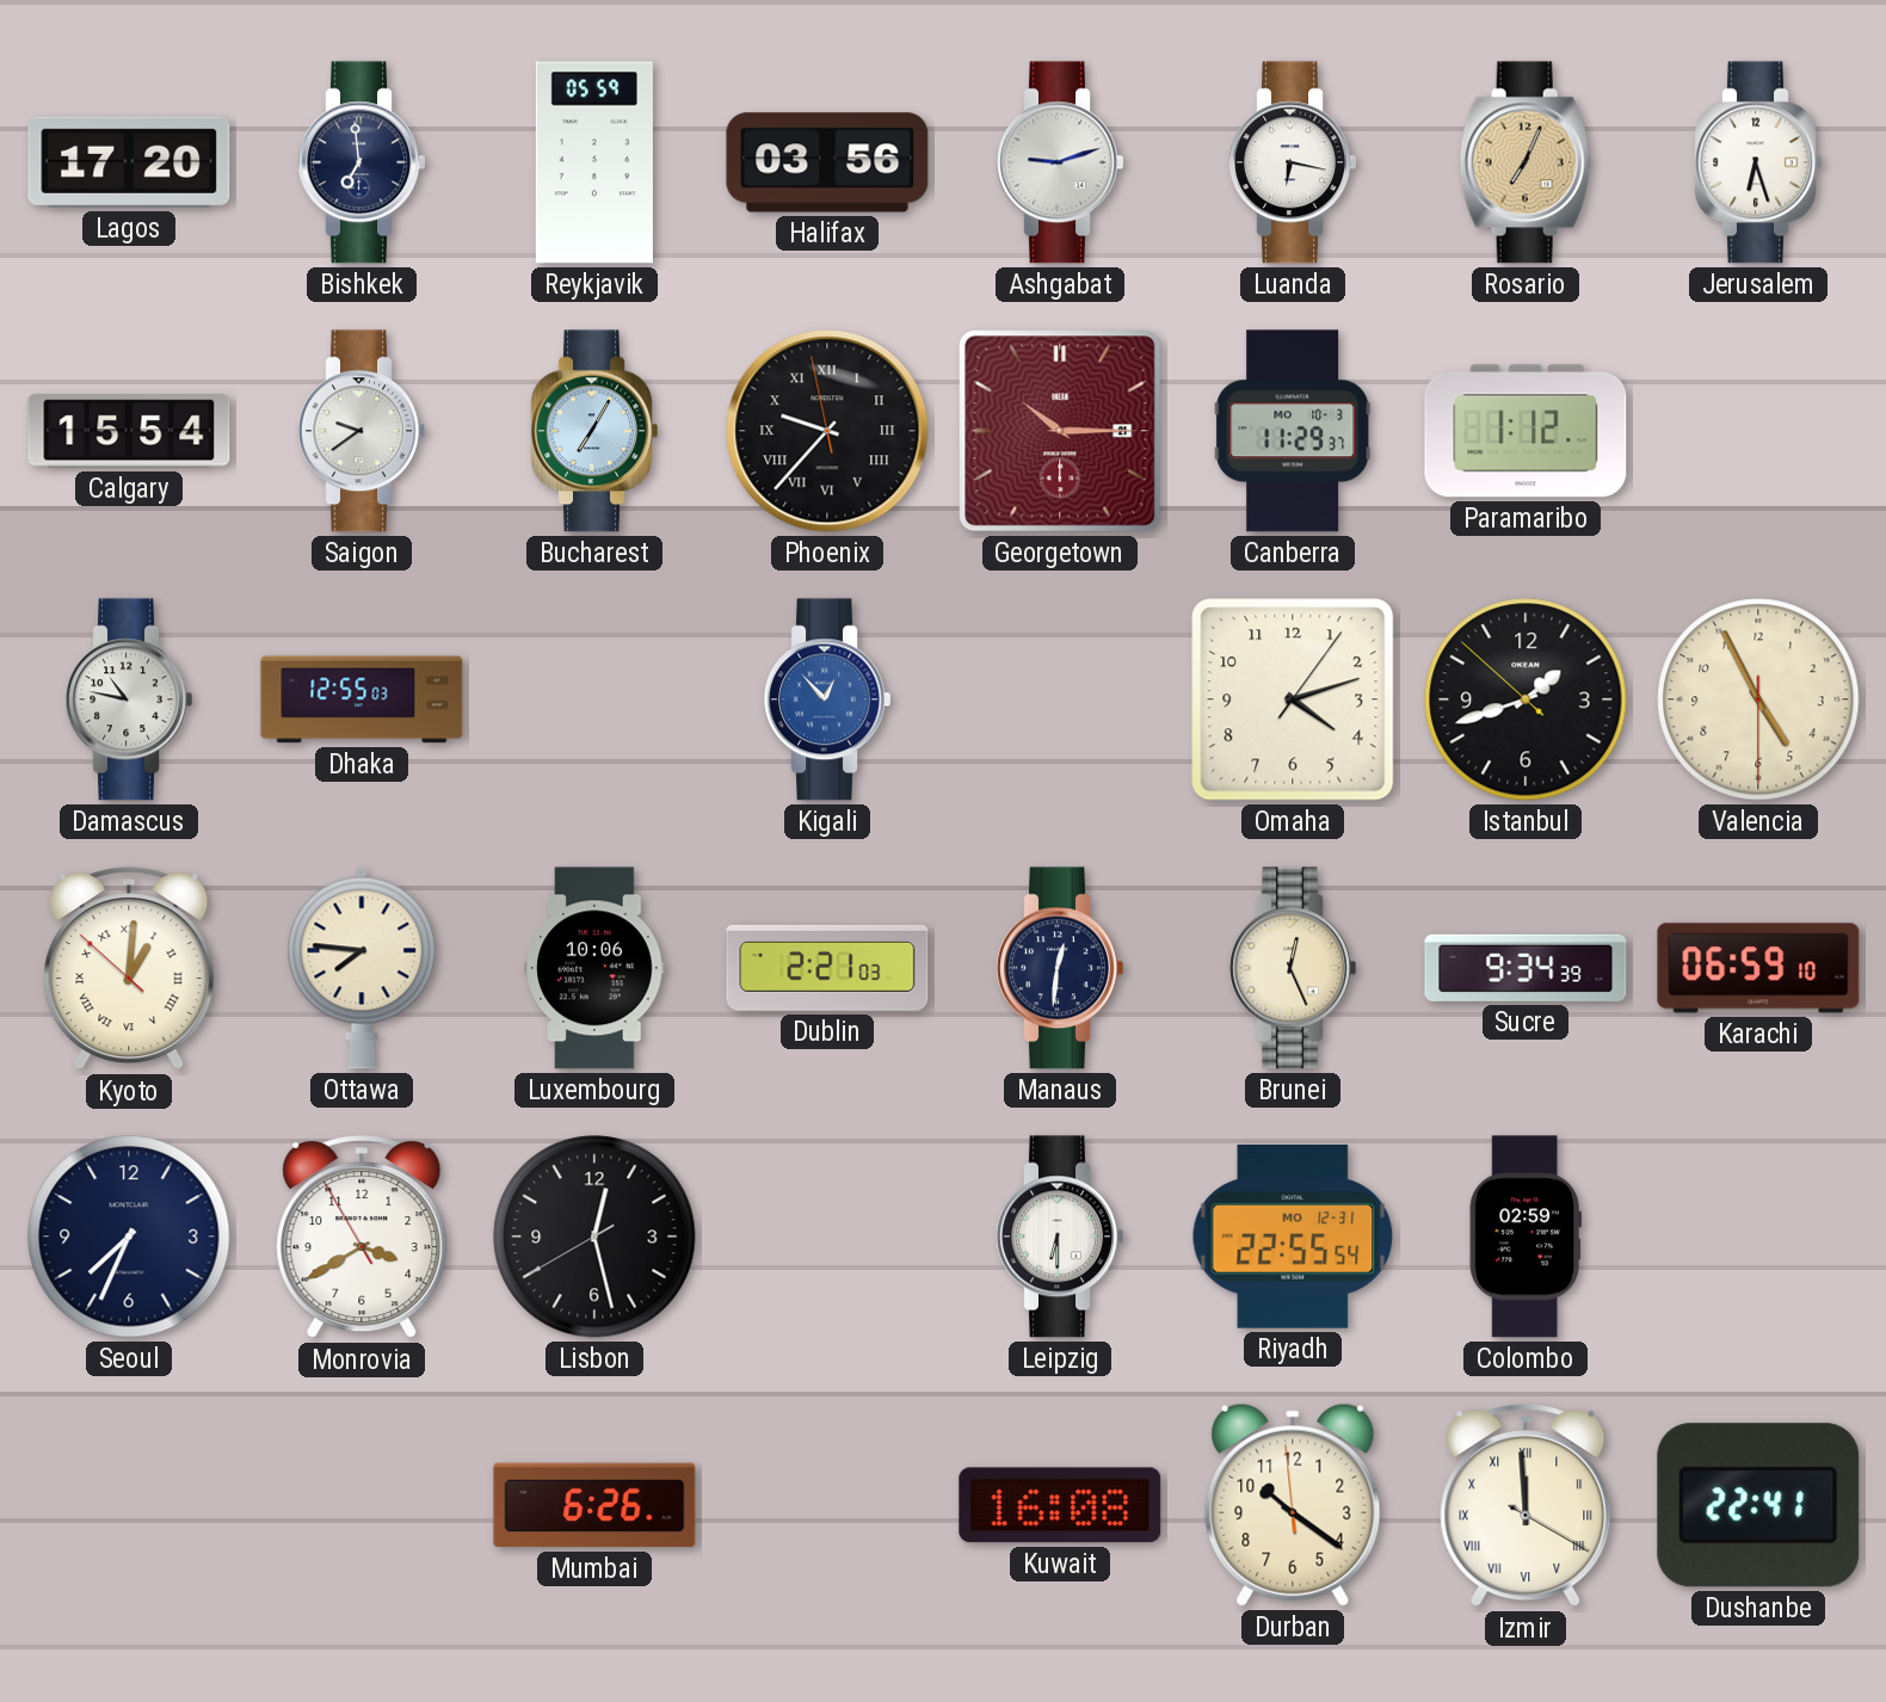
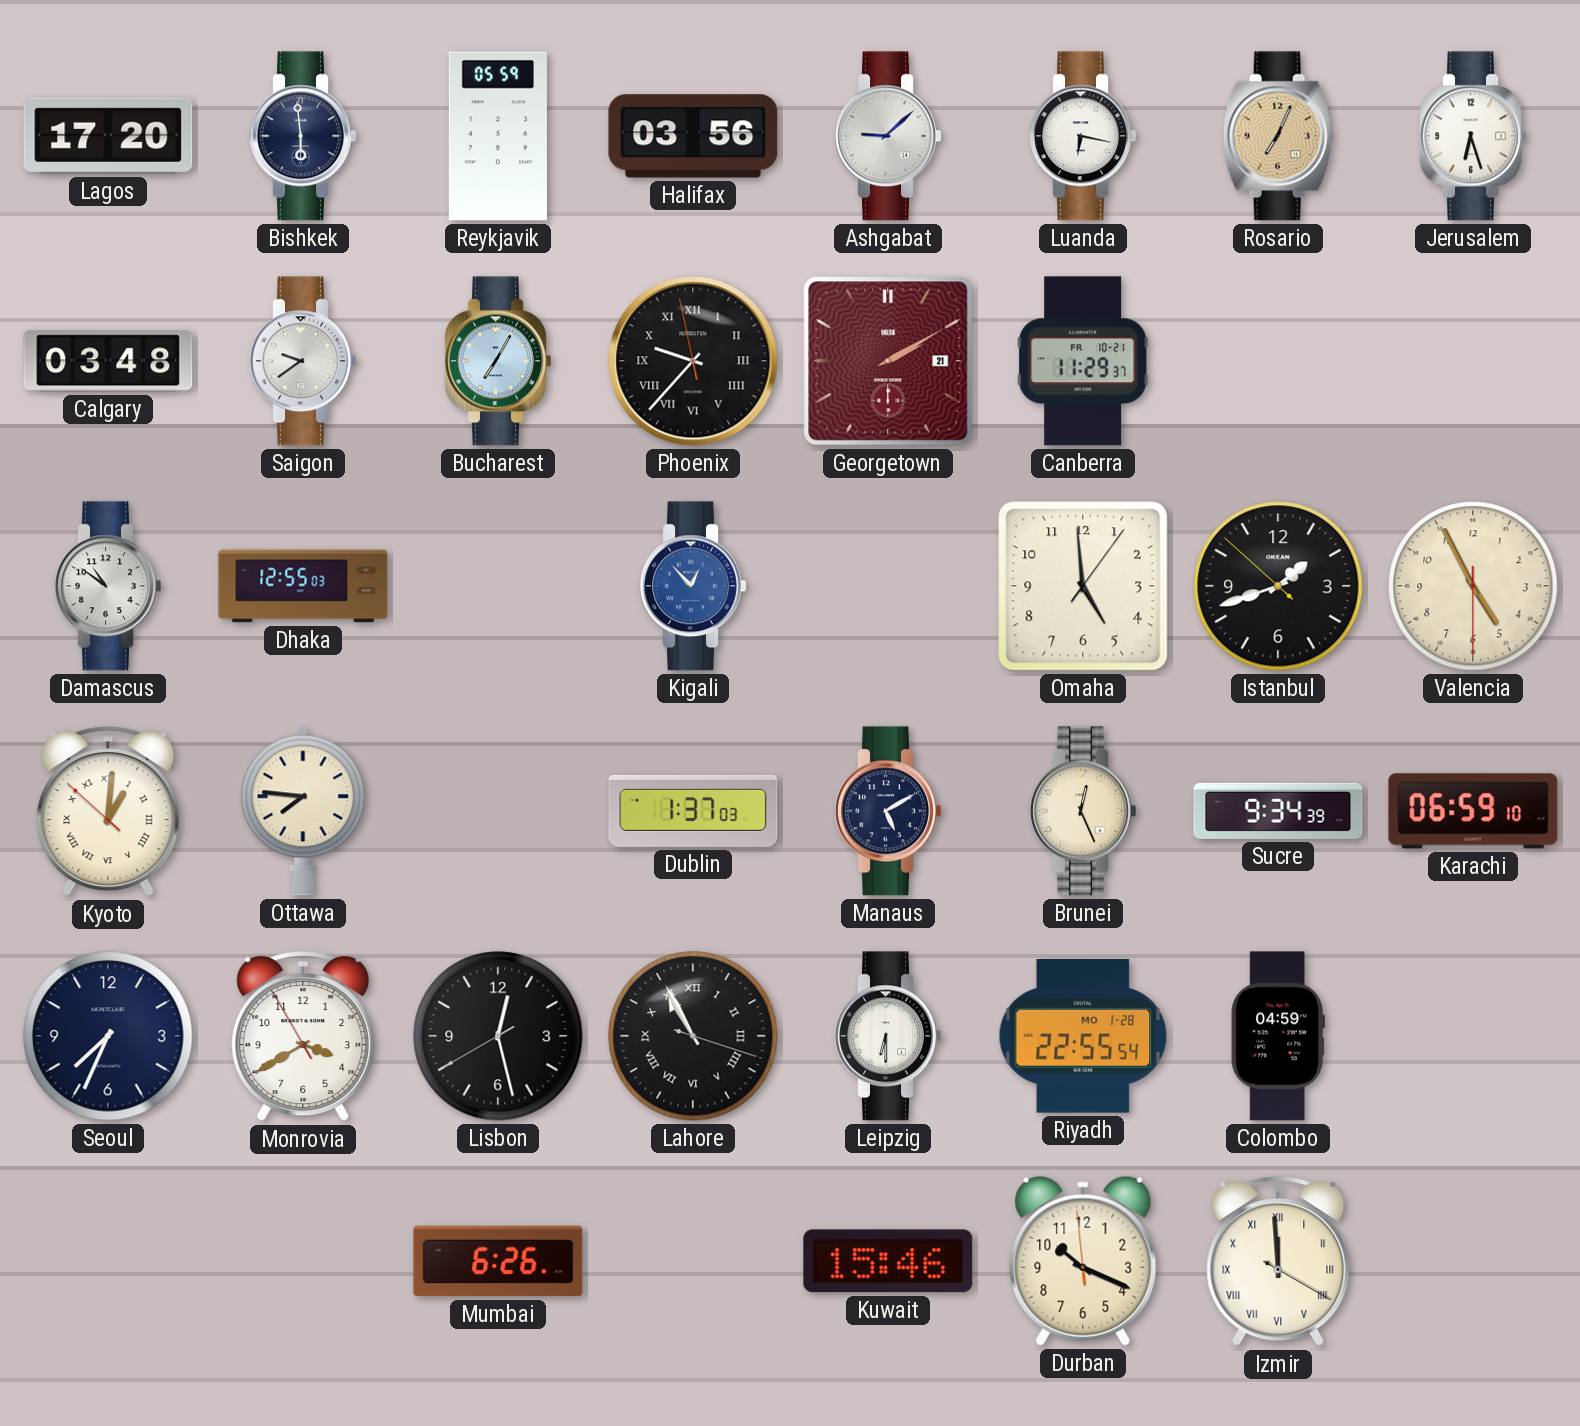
Bishkek: 6:59 -> 5:59
Ashgabat: 9:12 -> 9:08
Calgary: 15:54 -> 03:48
Georgetown: 10:15 -> 2:10
Canberra date: MO 10-3 -> FR 10-21
Paramaribo: 1:12 -> none
Damascus: 10:47 -> 10:51
Omaha: 4:12 -> 4:59
Luxembourg: 10:06 -> none
Dublin: 2:21 -> 1:37
Manaus: 12:31 -> 5:10
Lahore: none -> 10:55
Riyadh date: MO 12-31 -> MO 1-28
Colombo: 02:59 -> 04:59
Kuwait: 16:08 -> 15:46
Durban: 10:20 -> 10:18
Dushanbe: 22:41 -> none
